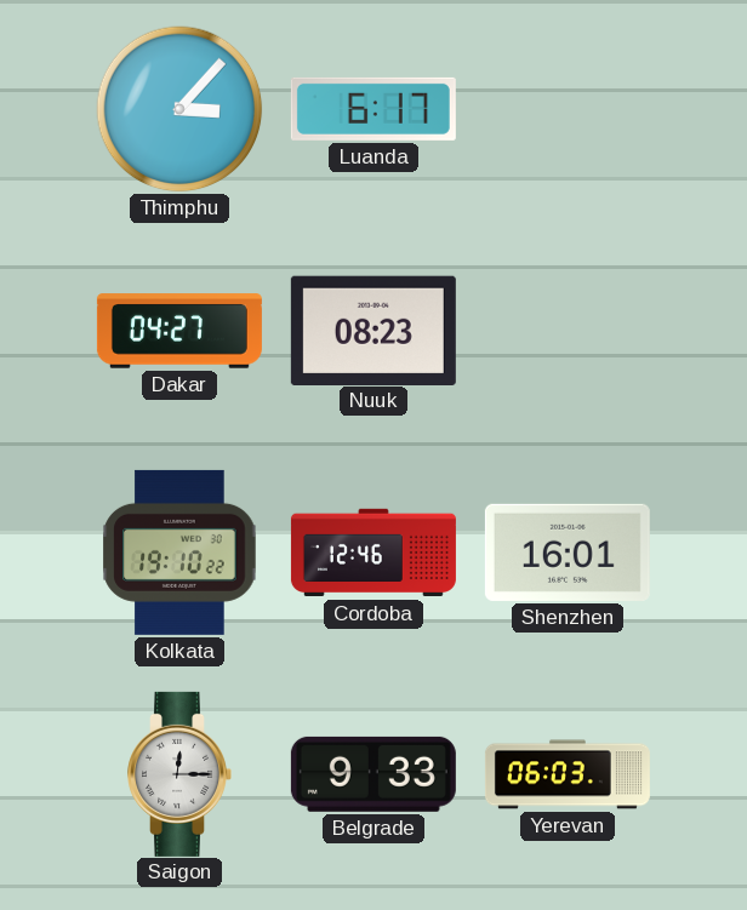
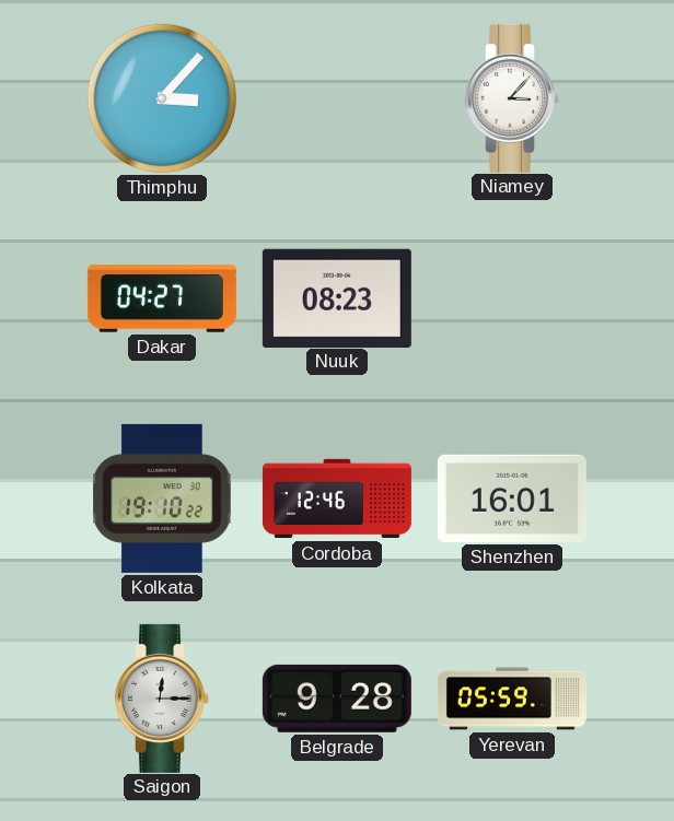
Luanda: 6:17 -> none
Niamey: none -> 3:07
Belgrade: 9:33 -> 9:28
Yerevan: 06:03 -> 05:59
